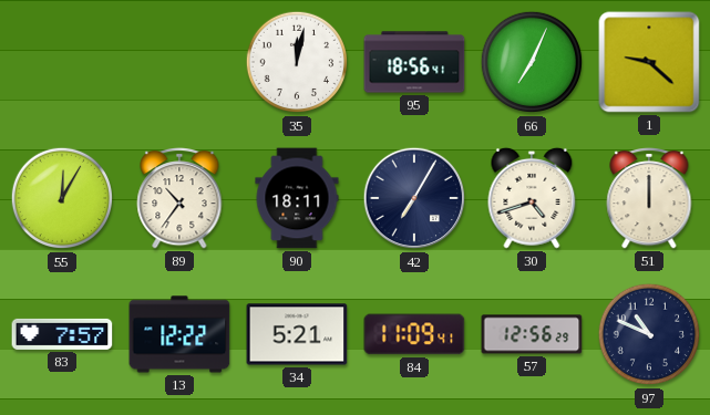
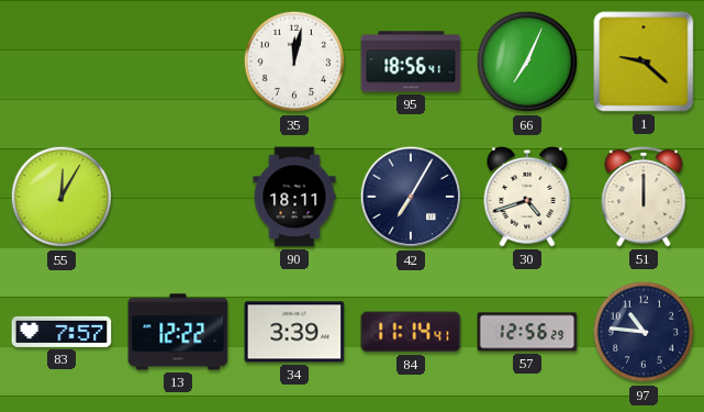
89: 10:36 -> none
34: 5:21 -> 3:39
84: 11:09 -> 11:14
97: 10:49 -> 10:46
